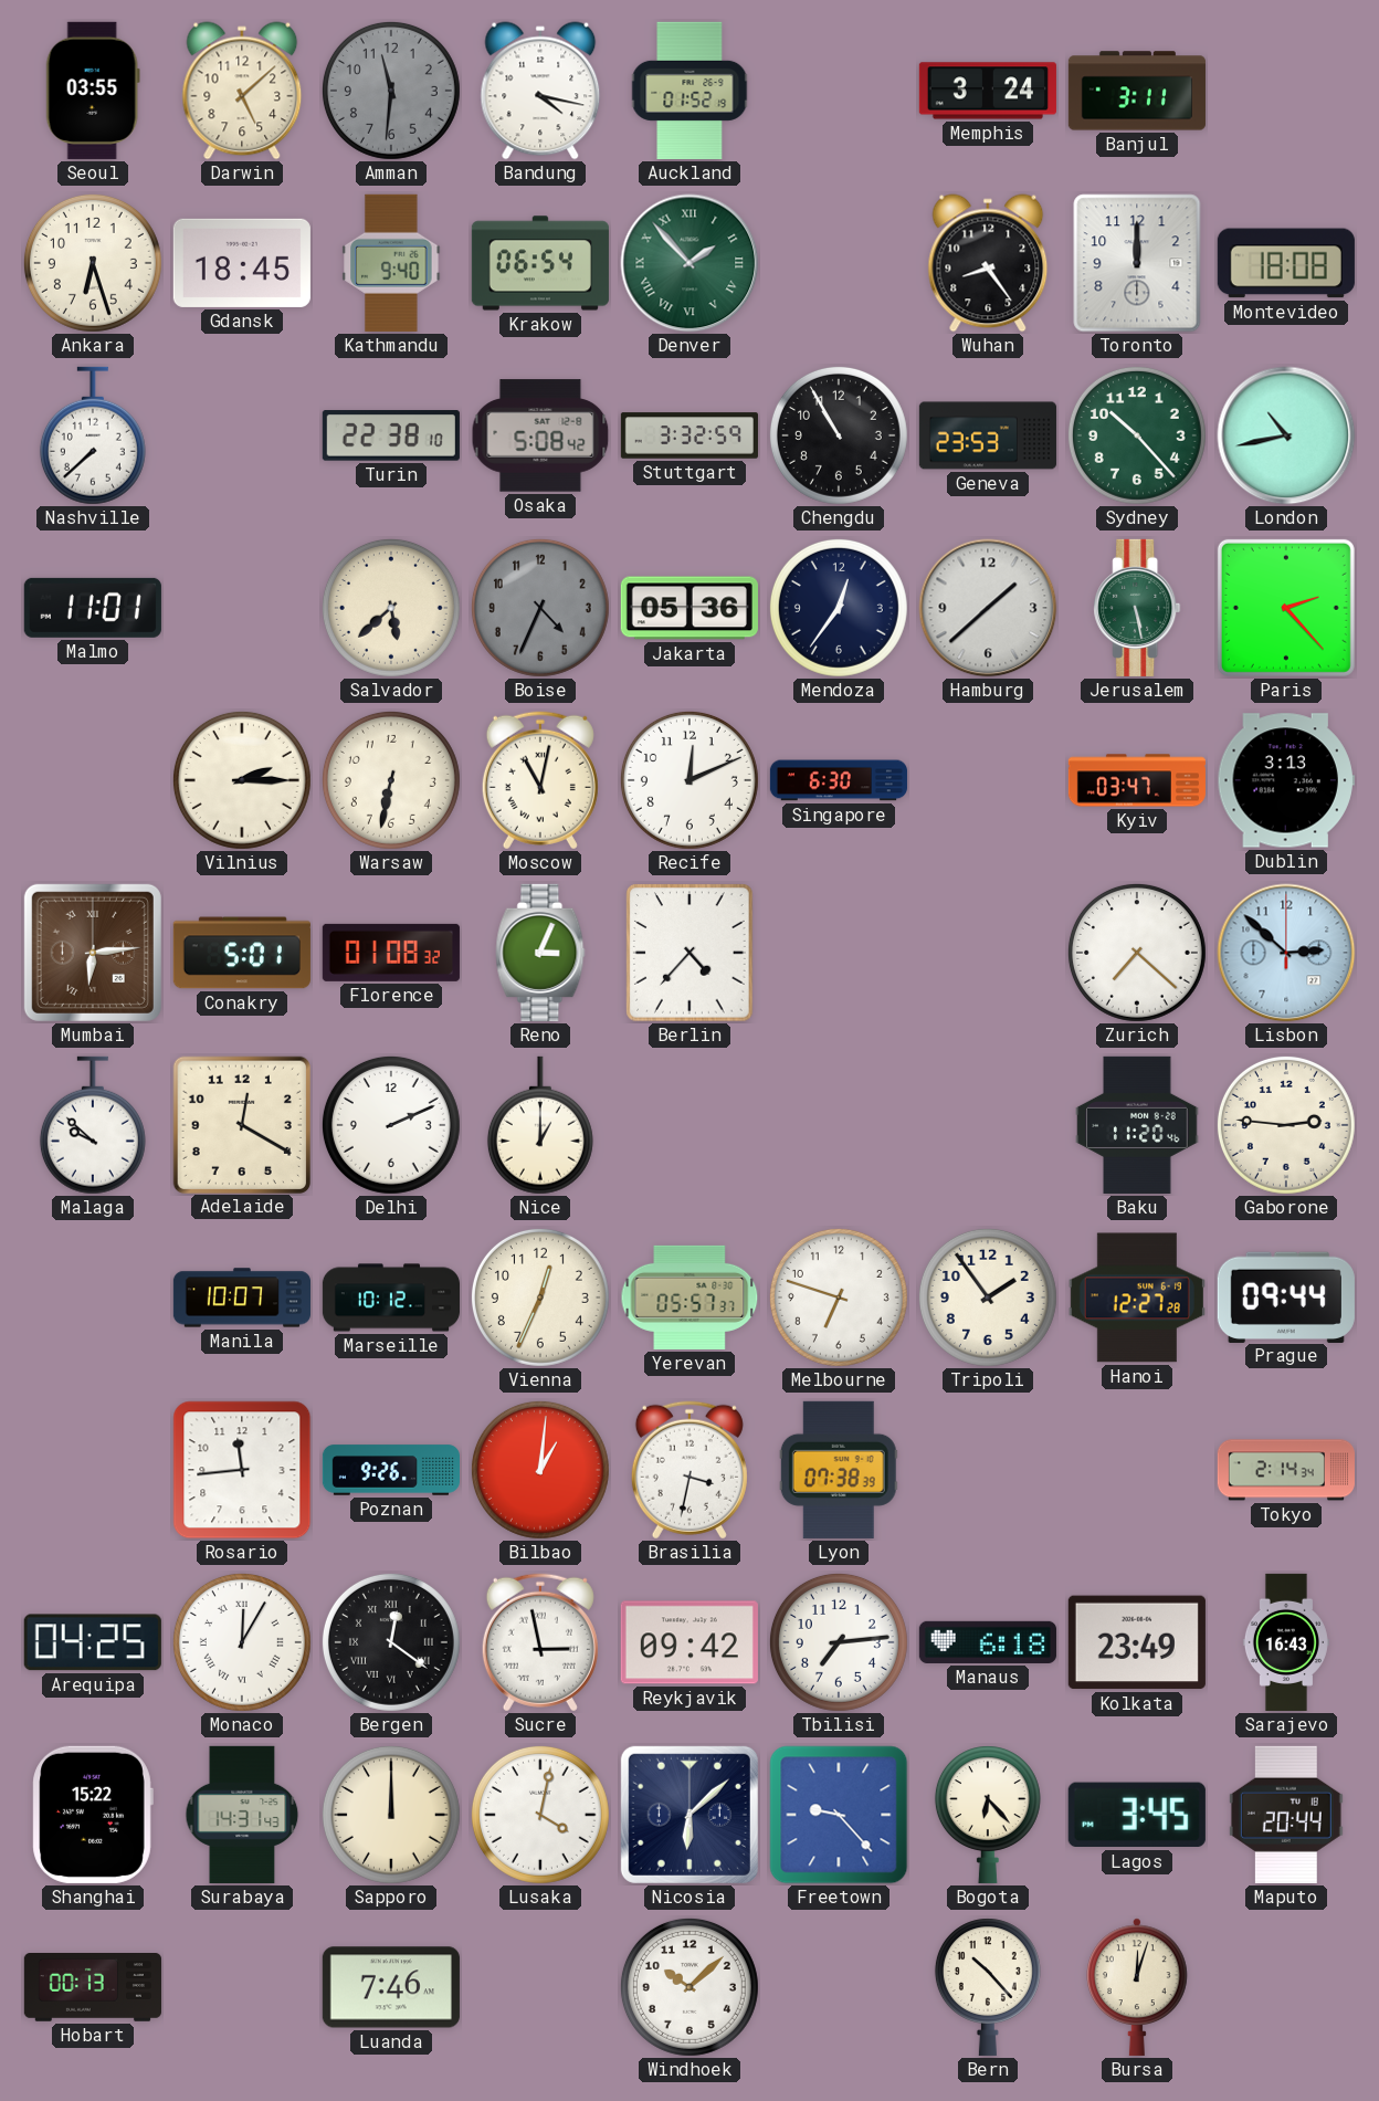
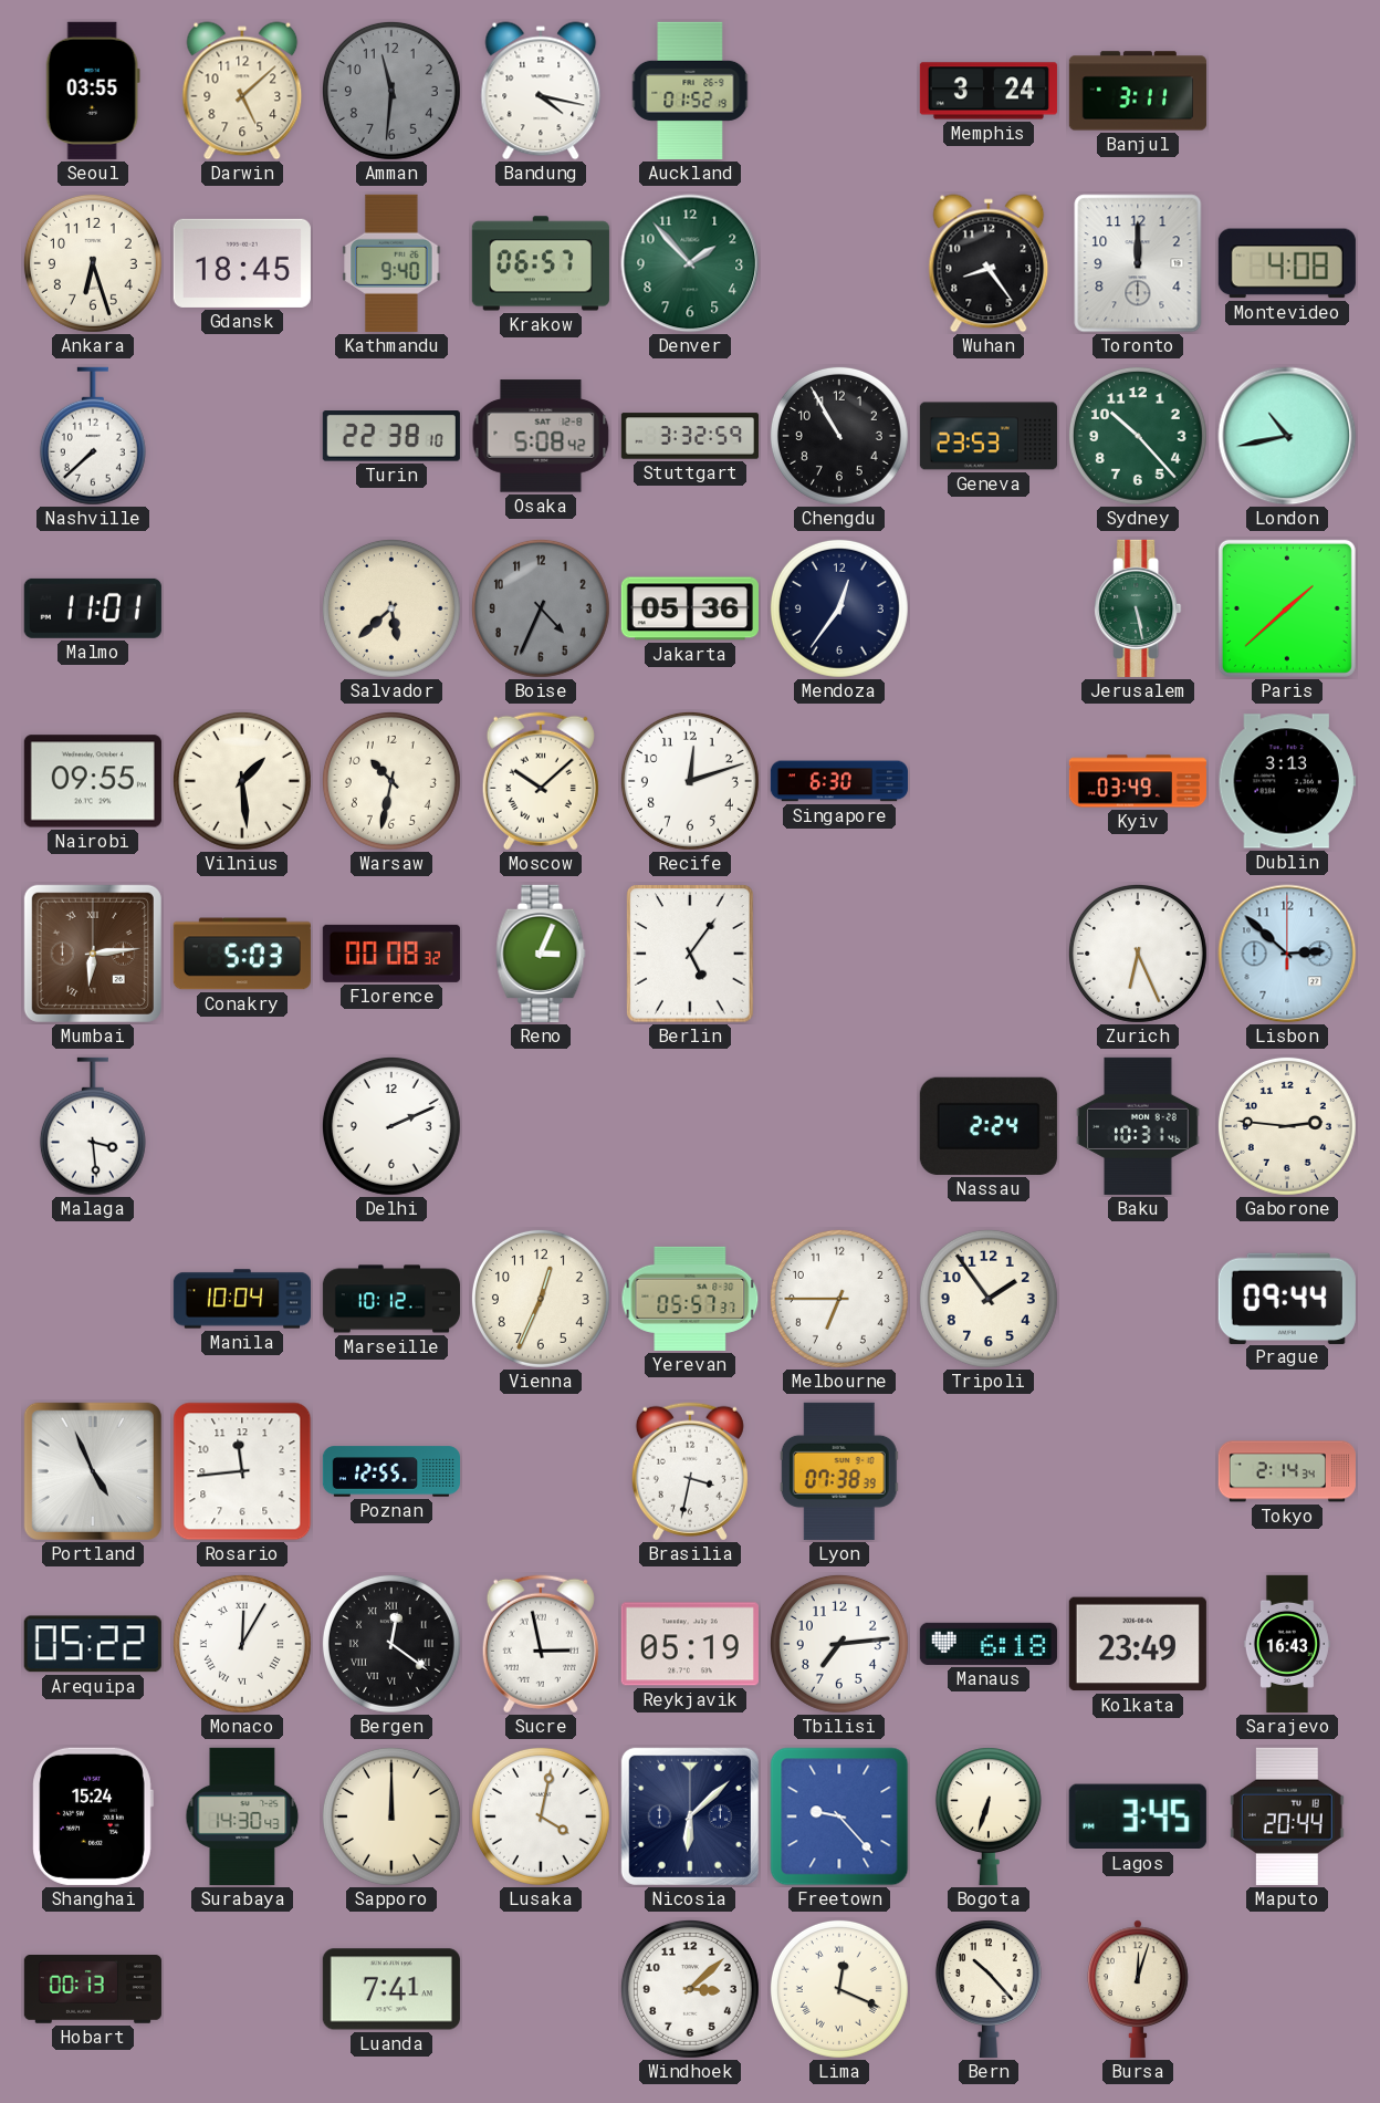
Krakow: 06:54 -> 06:57
Denver numerals: Roman -> Arabic
Montevideo: 18:08 -> 4:08
Hamburg: 1:38 -> none
Paris: 2:23 -> 1:38
Nairobi: none -> 09:55
Vilnius: 2:15 -> 1:29
Warsaw: 6:32 -> 10:32
Moscow: 11:02 -> 10:08
Recife: 12:11 -> 12:12
Kyiv: 03:47 -> 03:49
Conakry: 5:01 -> 5:03
Florence: 01:08 -> 00:08
Berlin: 4:37 -> 5:06
Zurich: 7:22 -> 6:26
Malaga: 9:52 -> 3:29
Adelaide: 12:20 -> none
Nice: 1:00 -> none
Nassau: none -> 2:24
Baku: 11:20 -> 10:31
Manila: 10:07 -> 10:04
Melbourne: 6:48 -> 6:45
Hanoi: 12:27 -> none
Portland: none -> 4:56
Poznan: 9:26 -> 12:55
Bilbao: 1:01 -> none
Arequipa: 04:25 -> 05:22
Reykjavik: 09:42 -> 05:19
Shanghai: 15:22 -> 15:24
Surabaya: 14:31 -> 14:30
Bogota: 6:23 -> 6:33
Luanda: 7:46 -> 7:41
Windhoek: 10:08 -> 3:08
Lima: none -> 12:19
